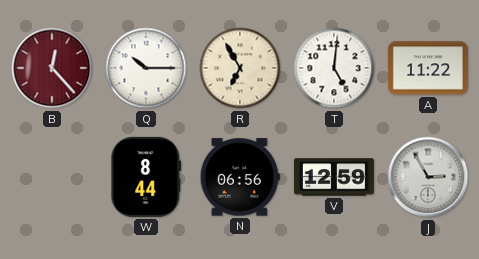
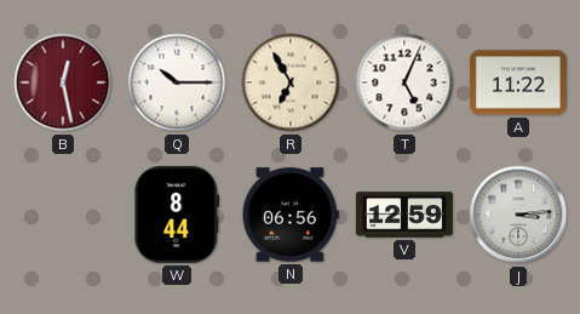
B: 12:23 -> 12:28
T: 5:01 -> 5:04
J: 2:55 -> 3:14
